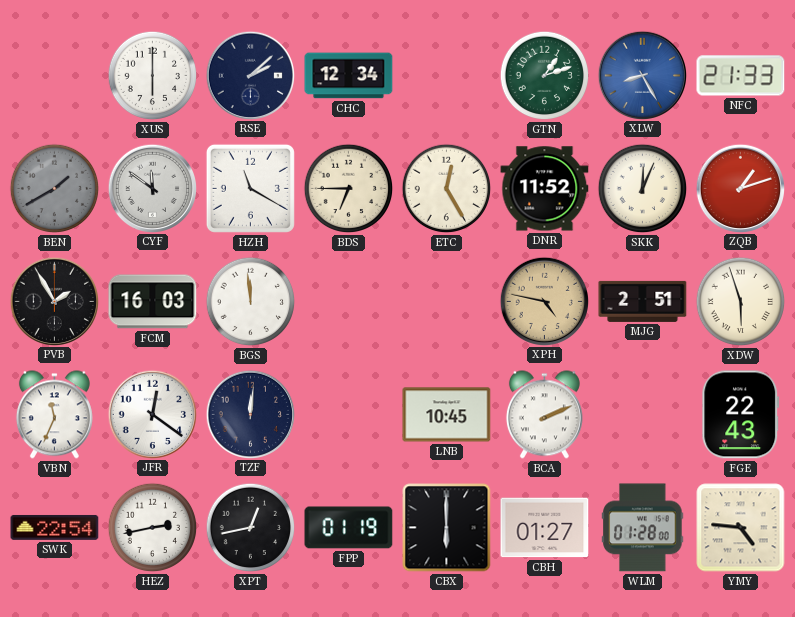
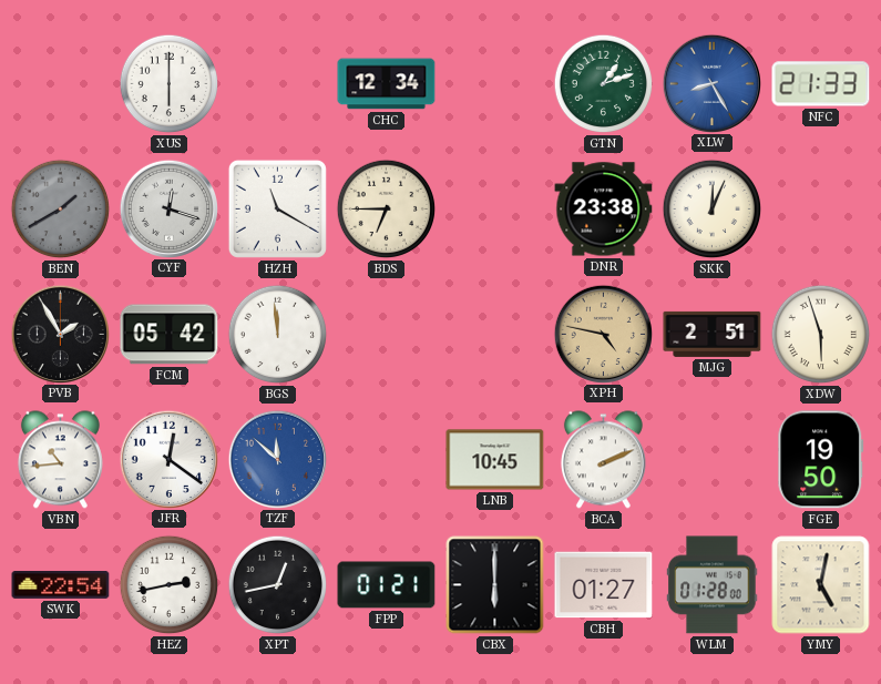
RSE: 2:08 -> none
CYF: 11:51 -> 12:18
ETC: 12:25 -> none
DNR: 11:52 -> 23:38
ZQB: 1:12 -> none
FCM: 16:03 -> 05:42
VBN: 11:34 -> 10:44
TZF: 12:01 -> 11:52
TZF dial: navy -> blue
FGE: 22:43 -> 19:50
FPP: 01:19 -> 01:21
YMY: 4:46 -> 5:02
